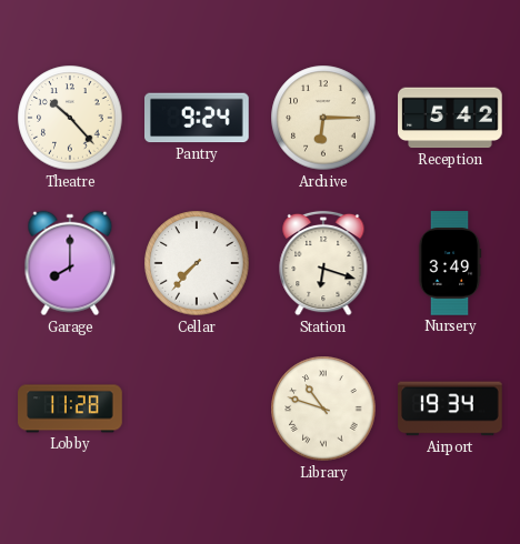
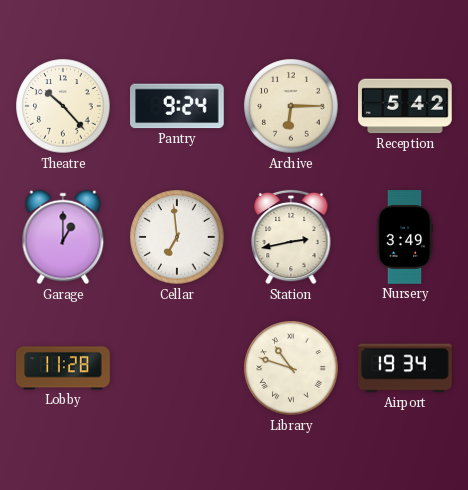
Garage: 8:00 -> 1:00
Cellar: 7:37 -> 6:59
Station: 6:18 -> 2:43
